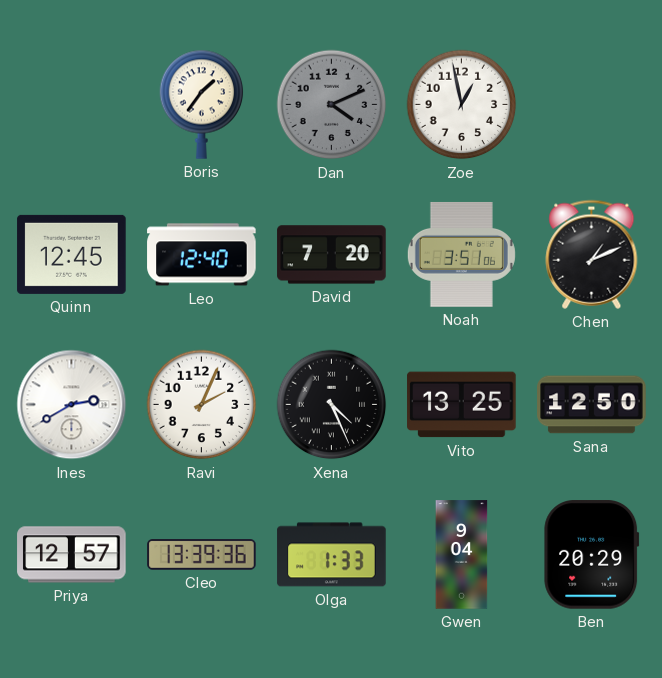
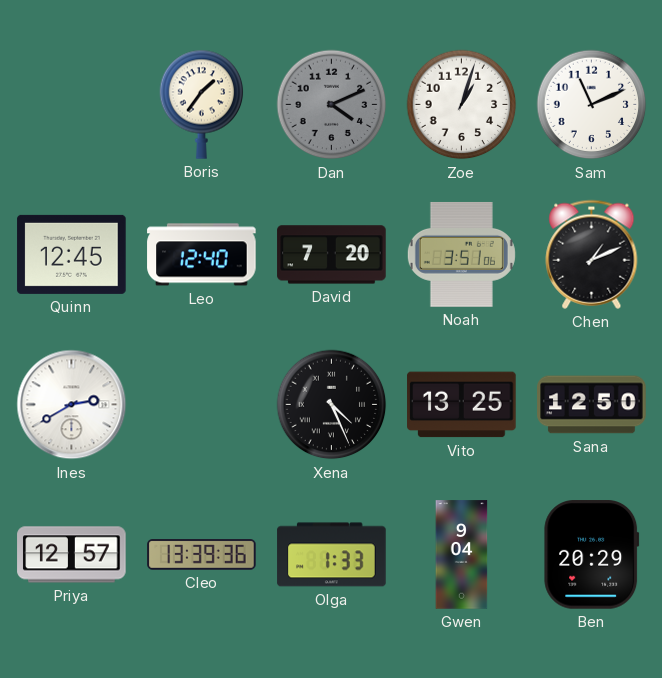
Zoe: 12:58 -> 1:03
Sam: none -> 11:11
Ravi: 2:04 -> none
